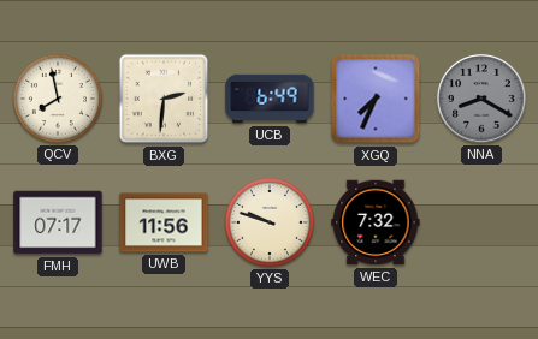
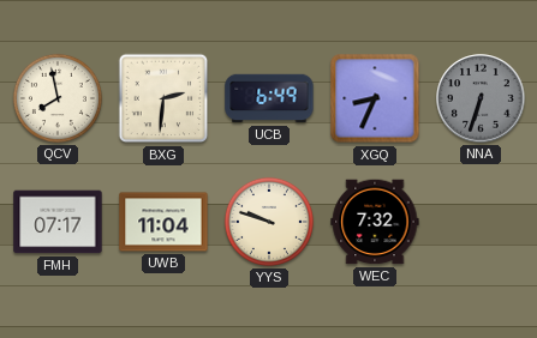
XGQ: 7:34 -> 8:34
NNA: 8:20 -> 6:33
UWB: 11:56 -> 11:04
